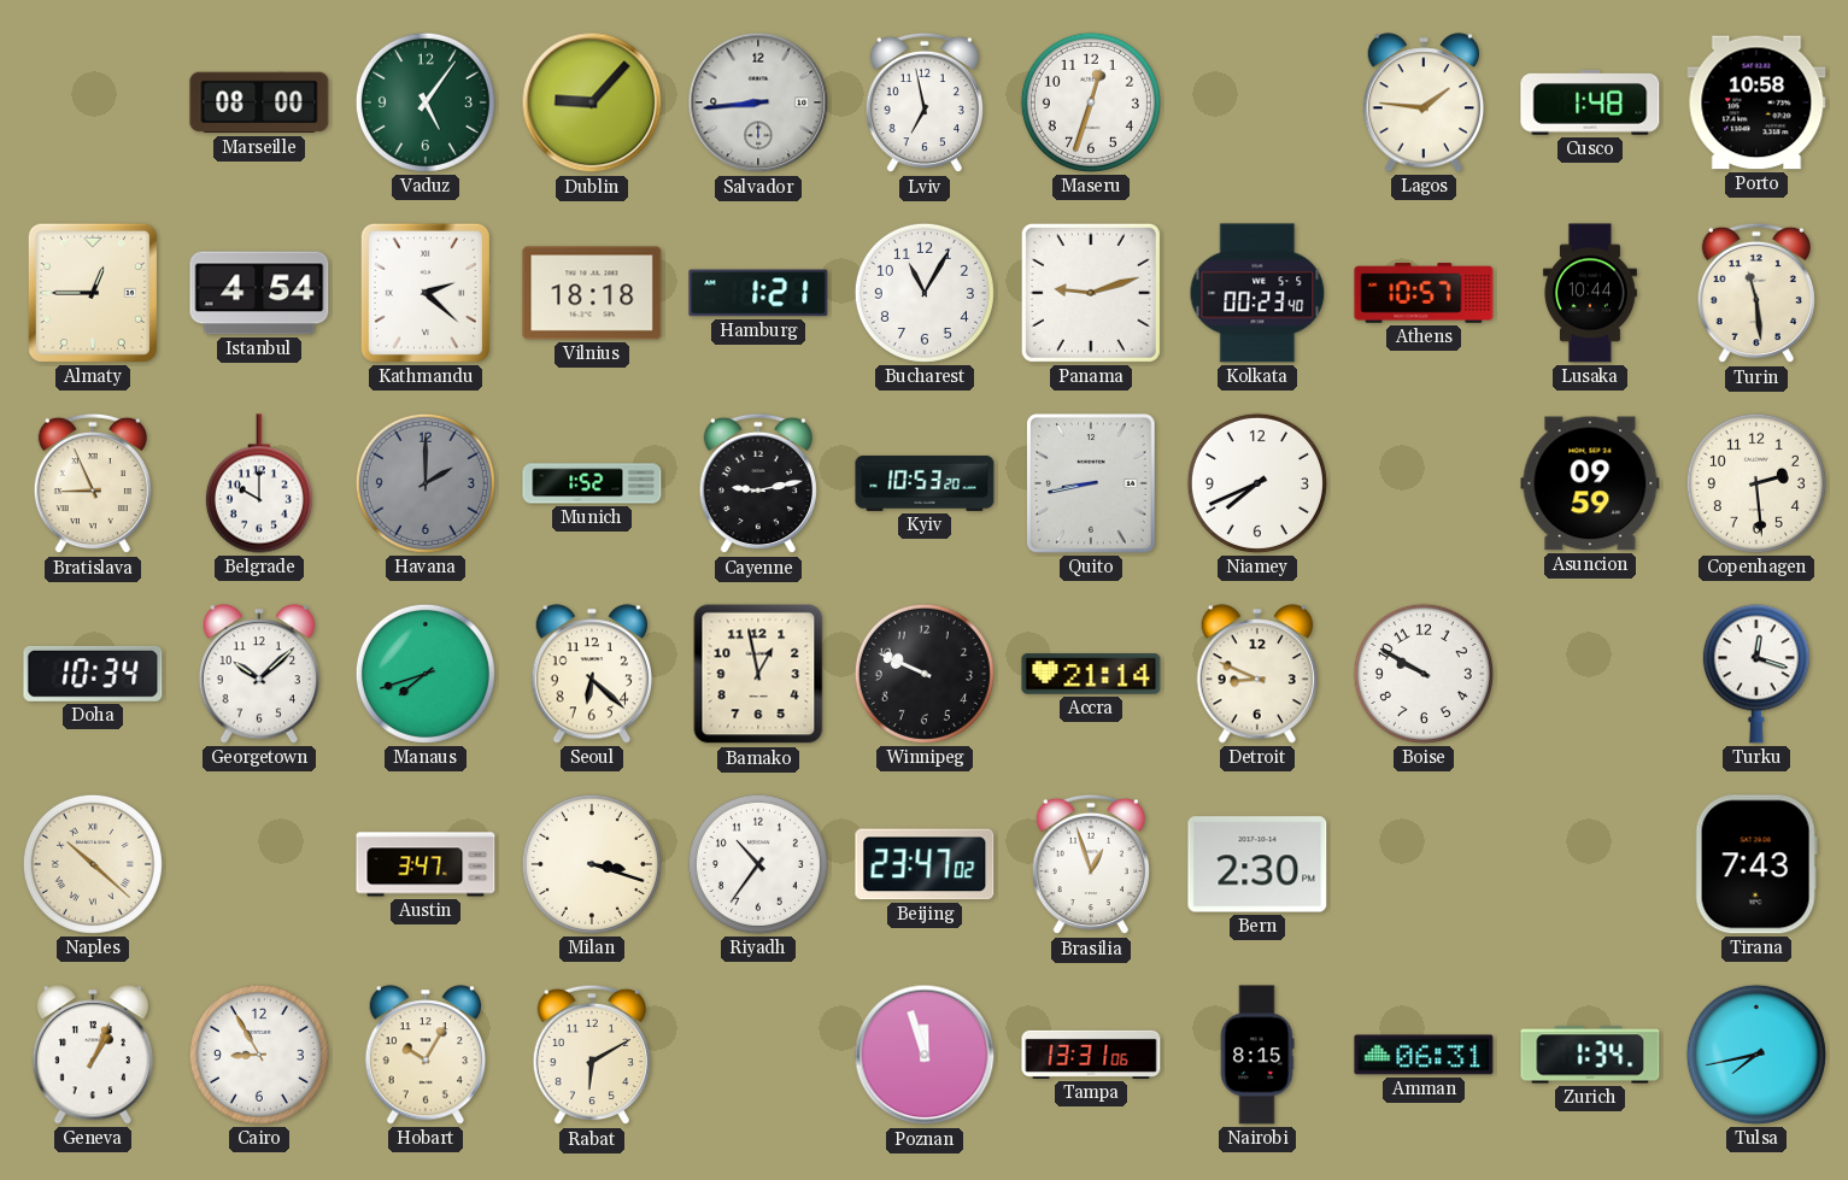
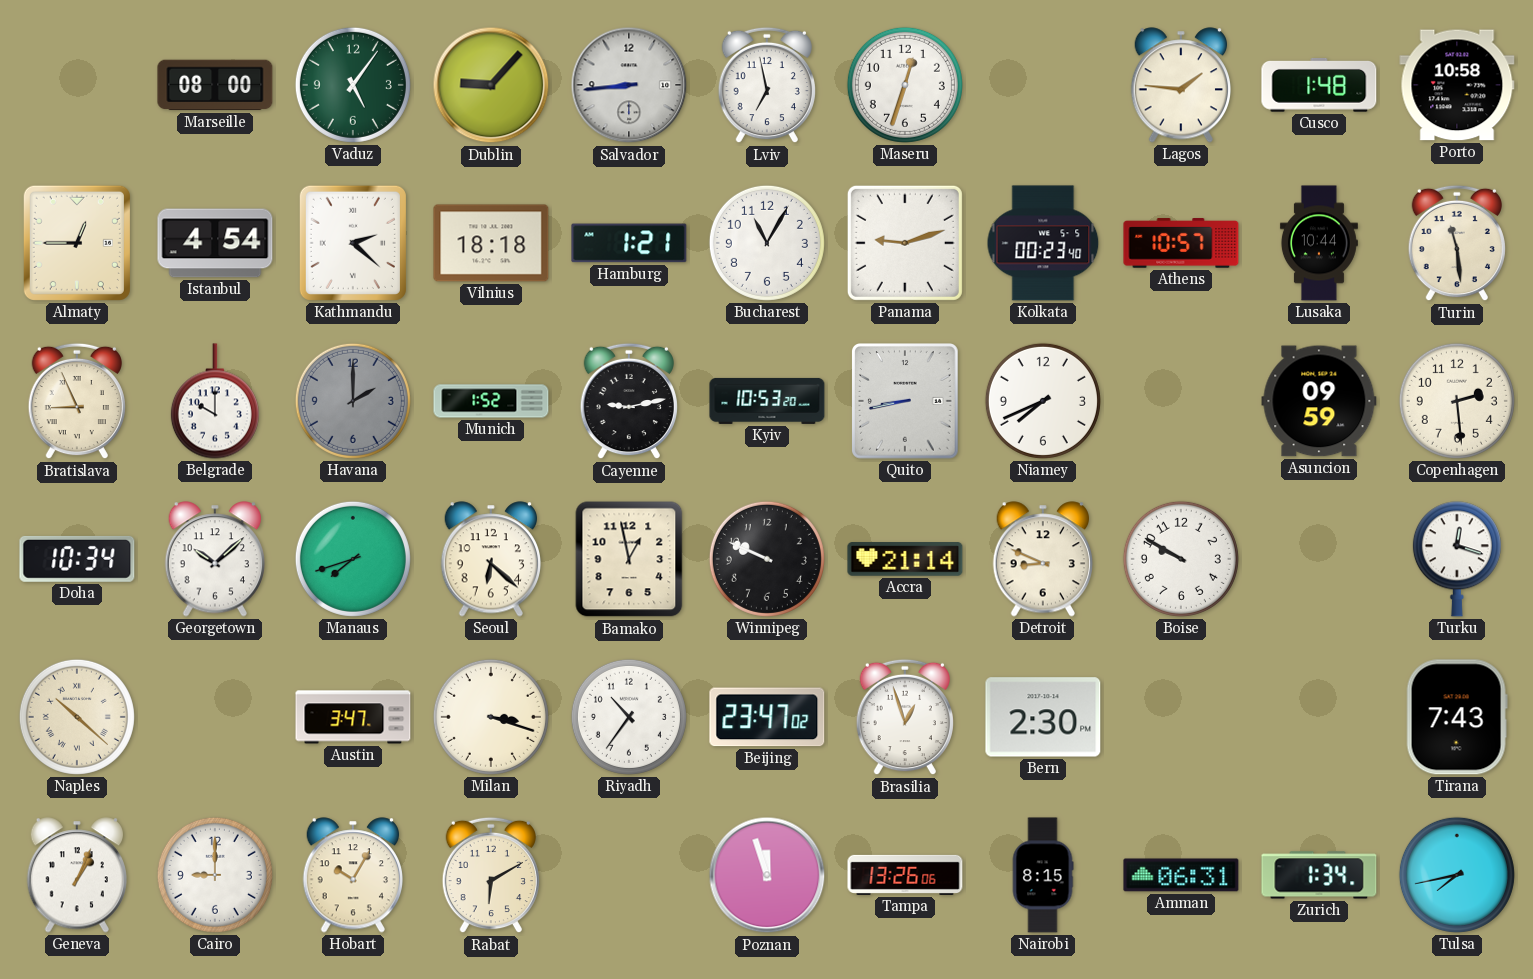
Cairo: 8:55 -> 9:00
Tampa: 13:31 -> 13:26
